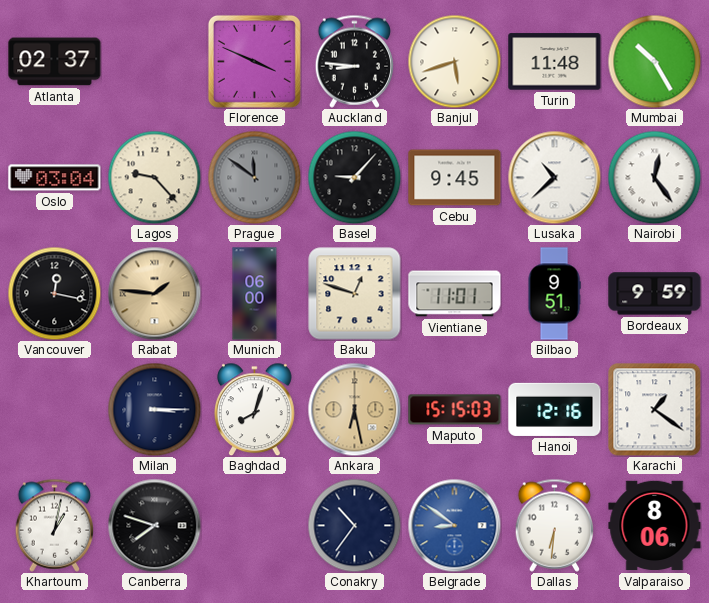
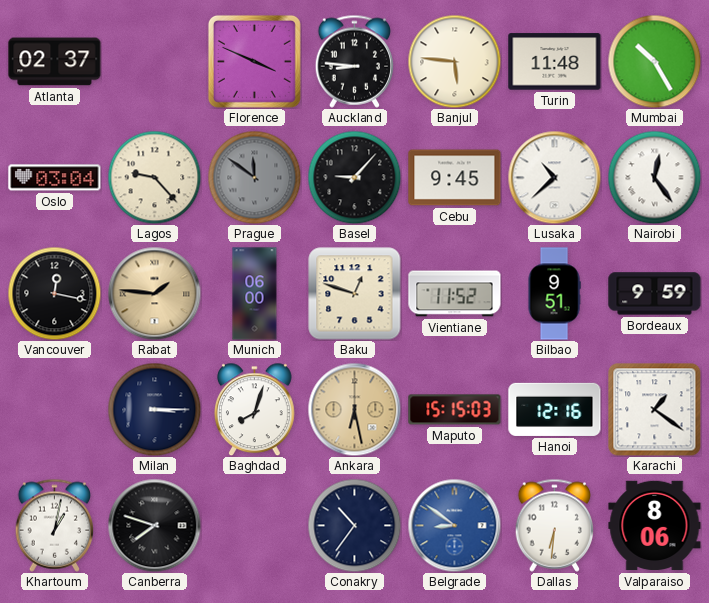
Banjul: 5:42 -> 5:46
Vientiane: 11:01 -> 11:52
